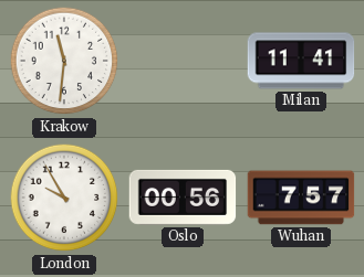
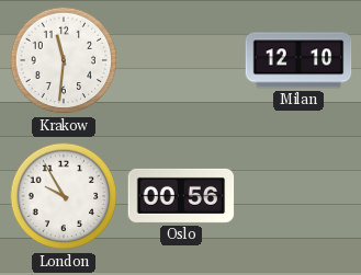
Milan: 11:41 -> 12:10
Wuhan: 7:57 -> none
